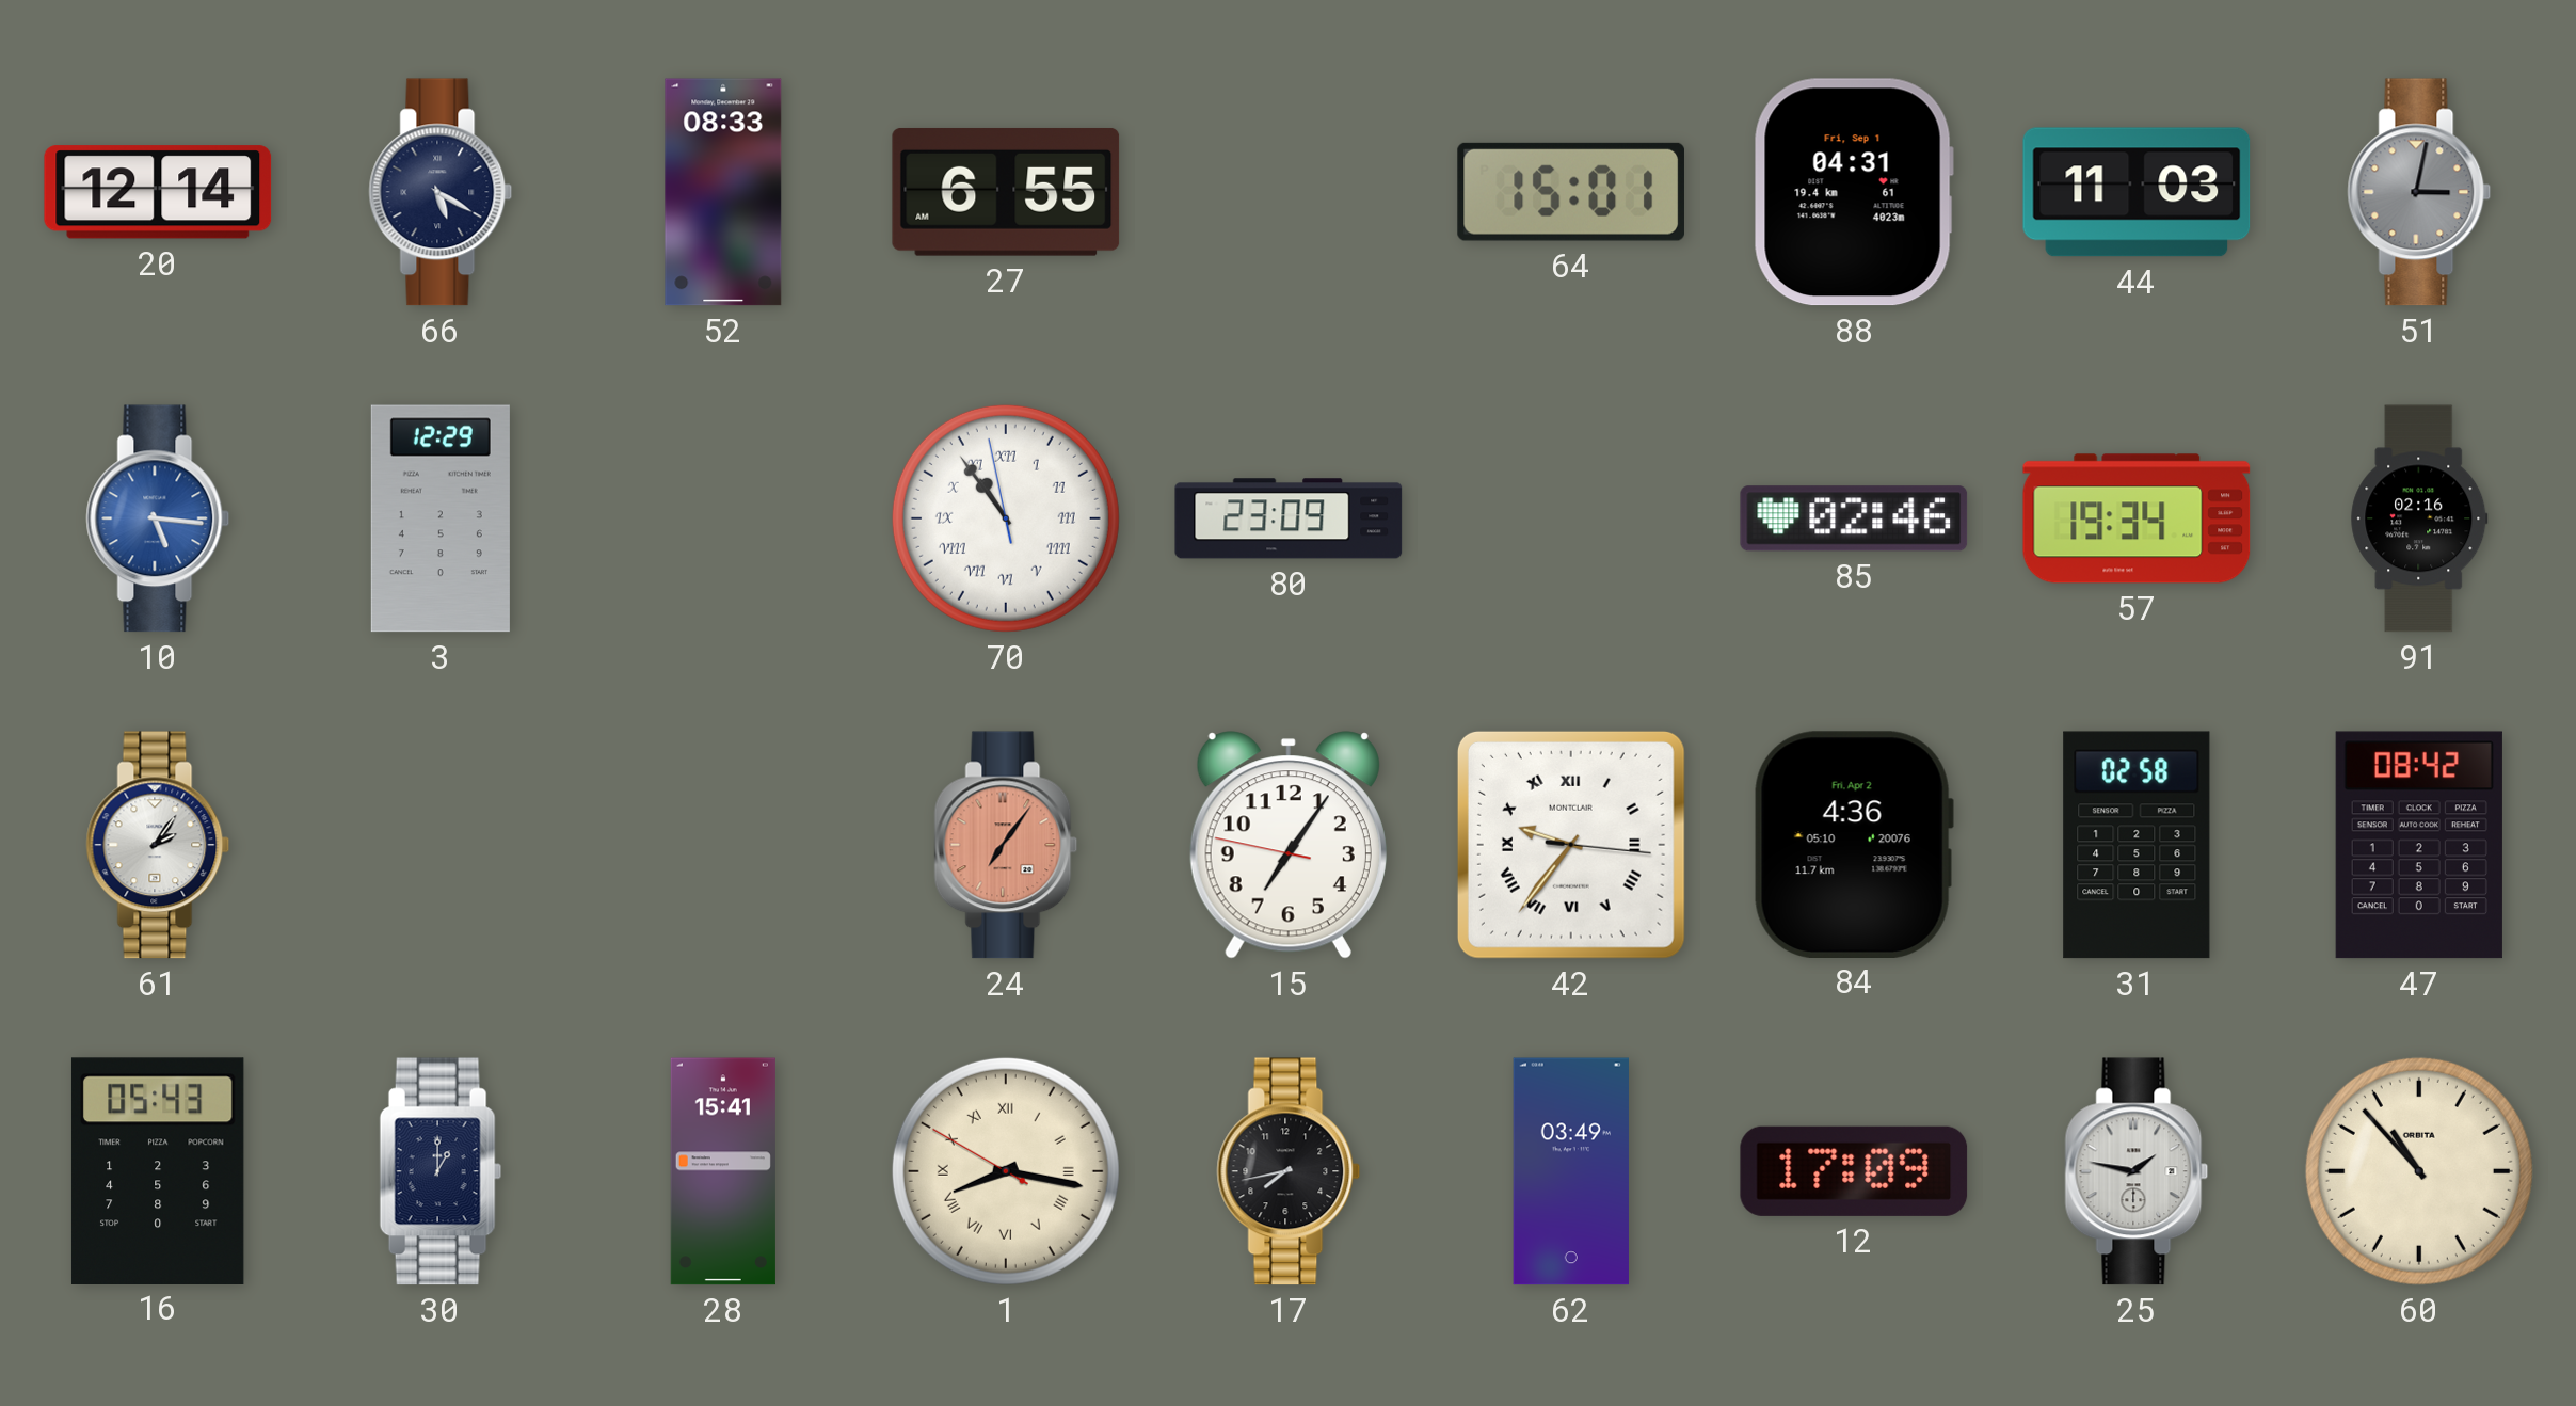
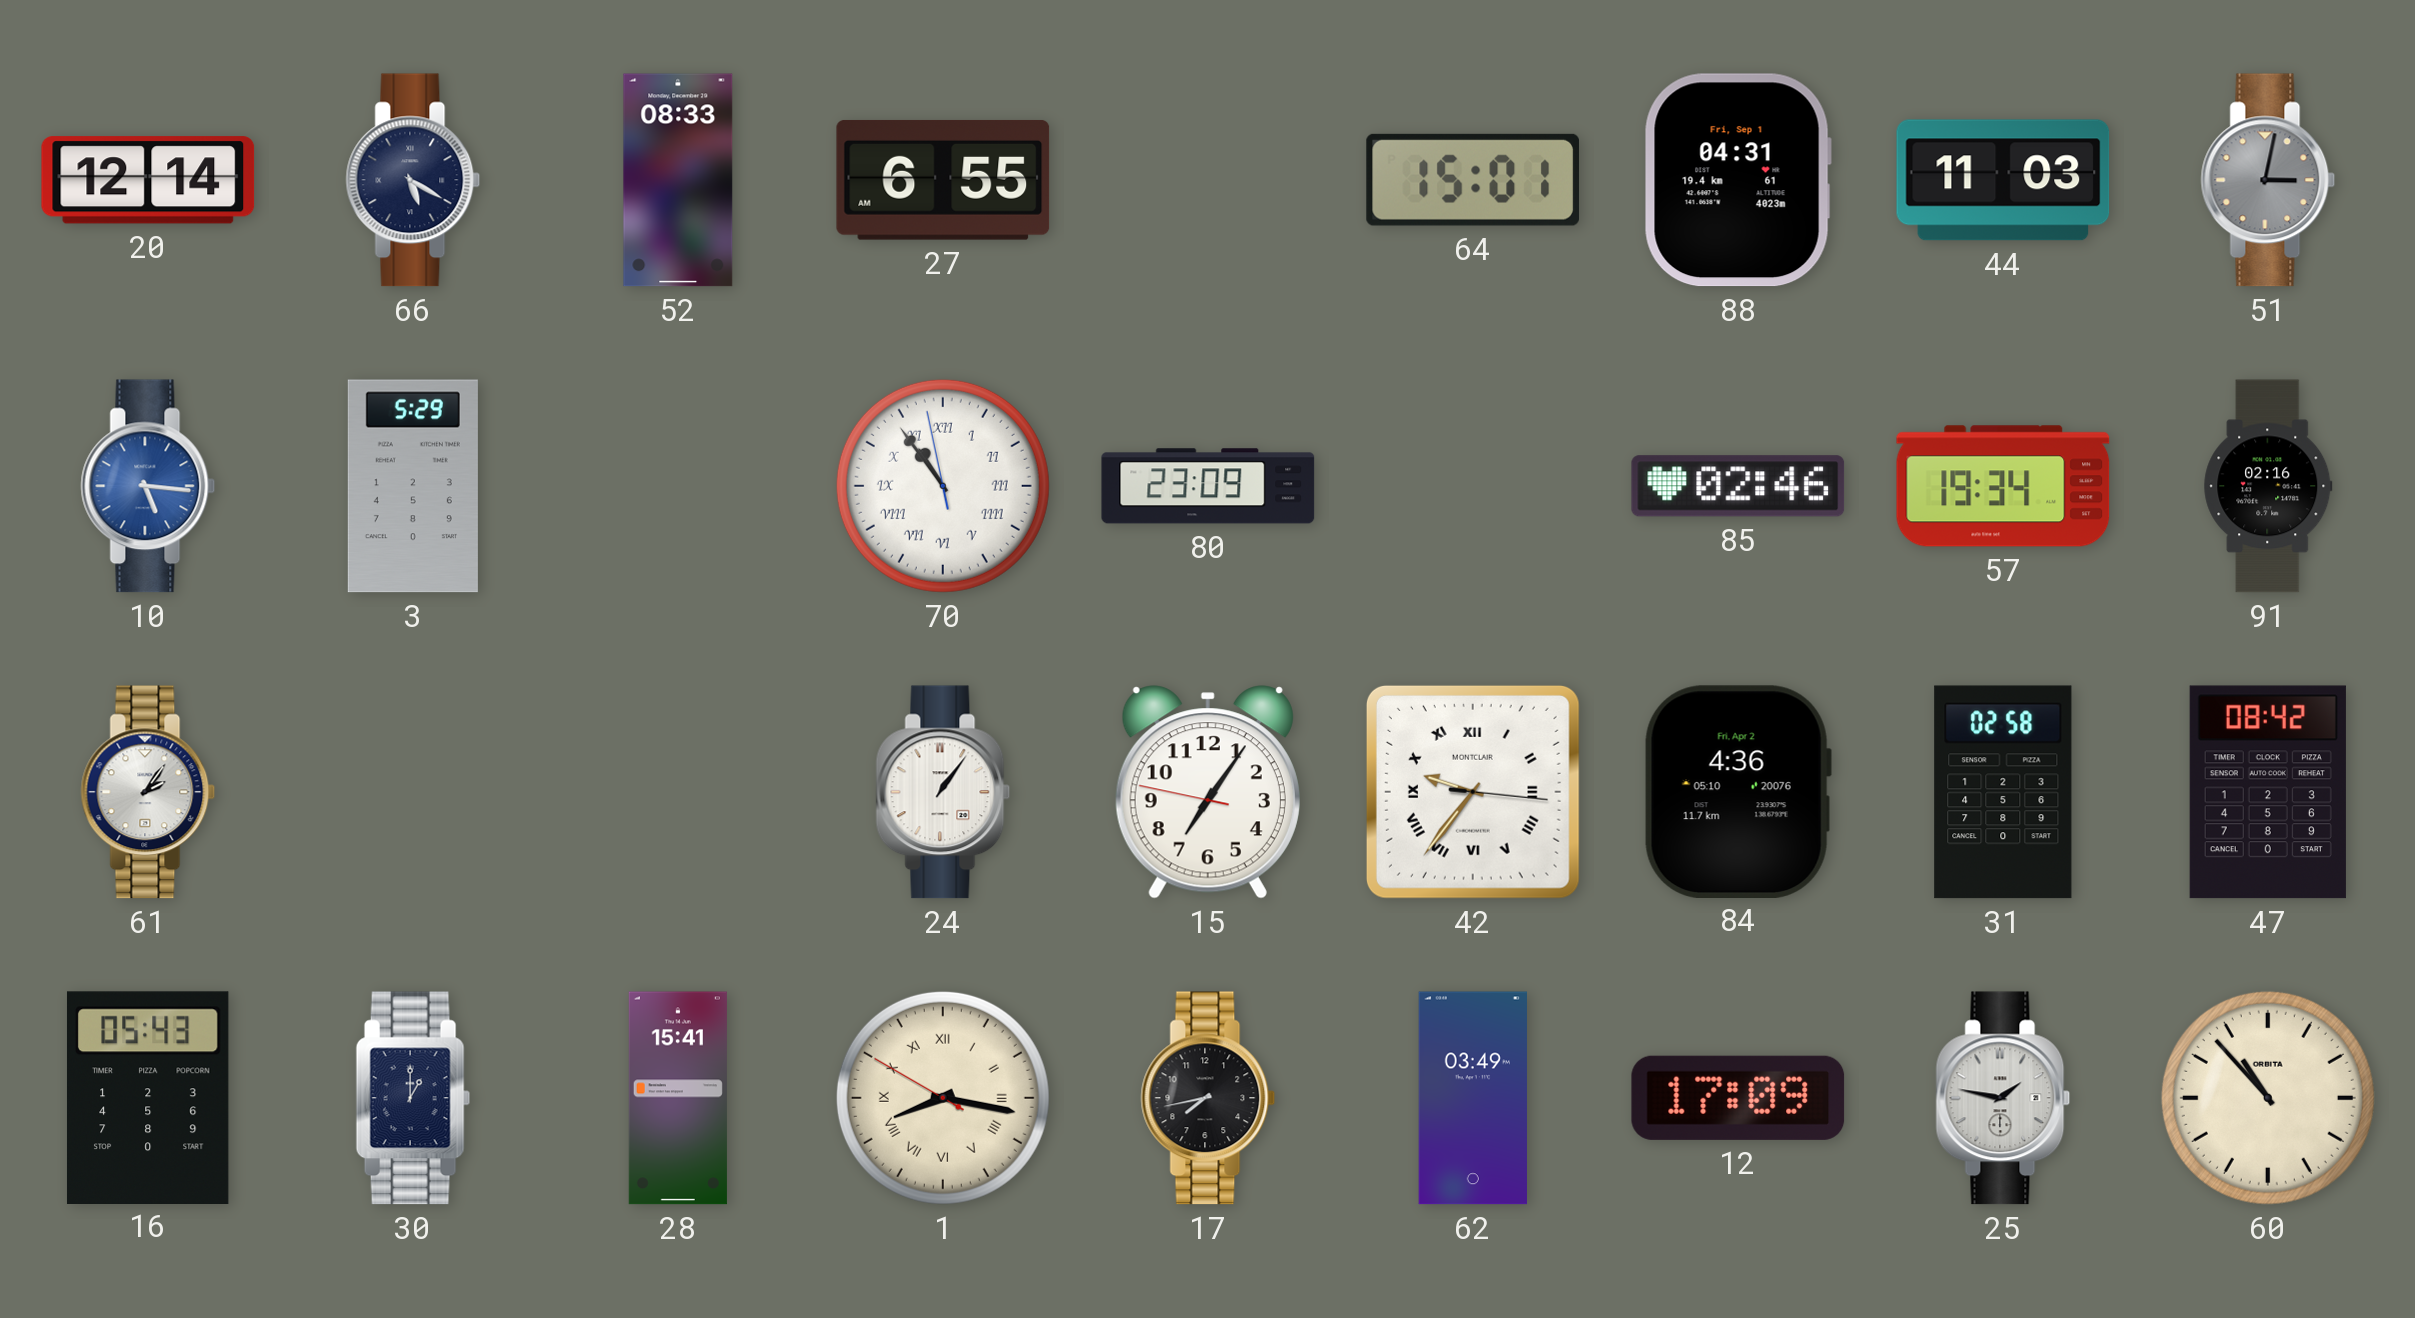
3: 12:29 -> 5:29
24: 7:06 -> 1:06
24 dial: salmon -> white
